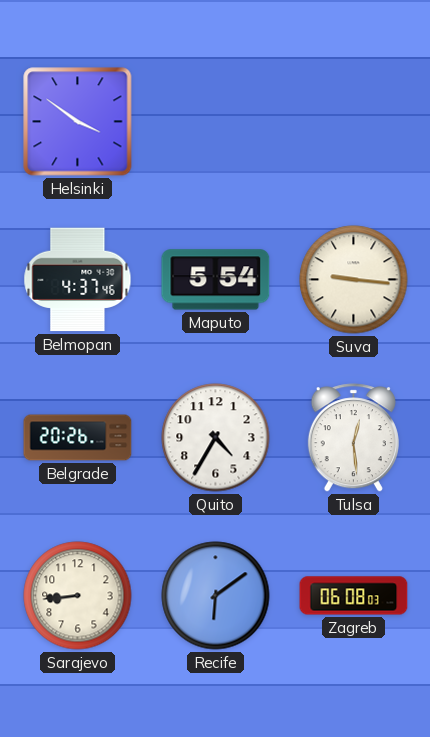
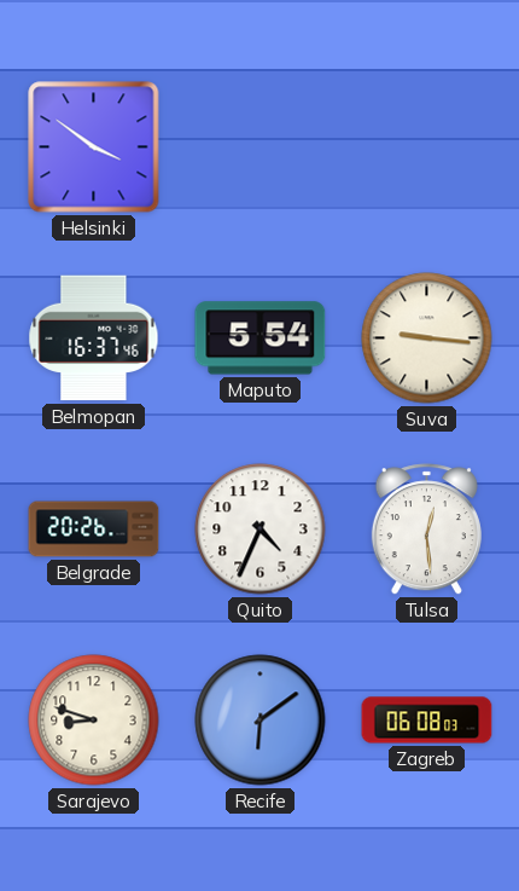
Belmopan: 4:37 -> 16:37
Quito: 4:35 -> 4:34
Sarajevo: 8:44 -> 8:48
